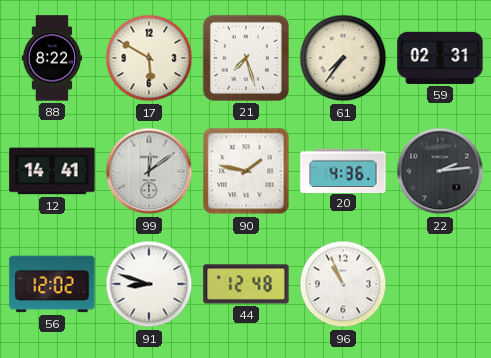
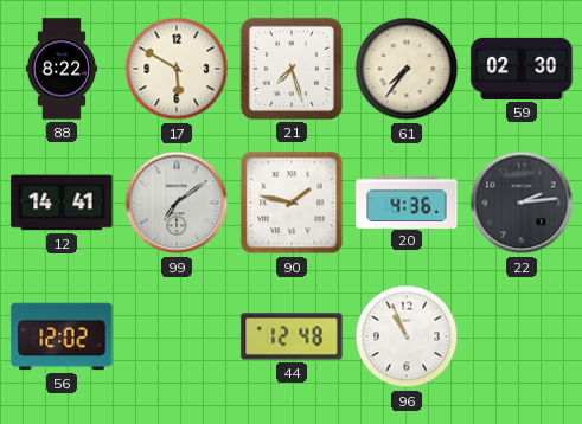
59: 02:31 -> 02:30
99: 12:09 -> 7:09
91: 8:48 -> none
